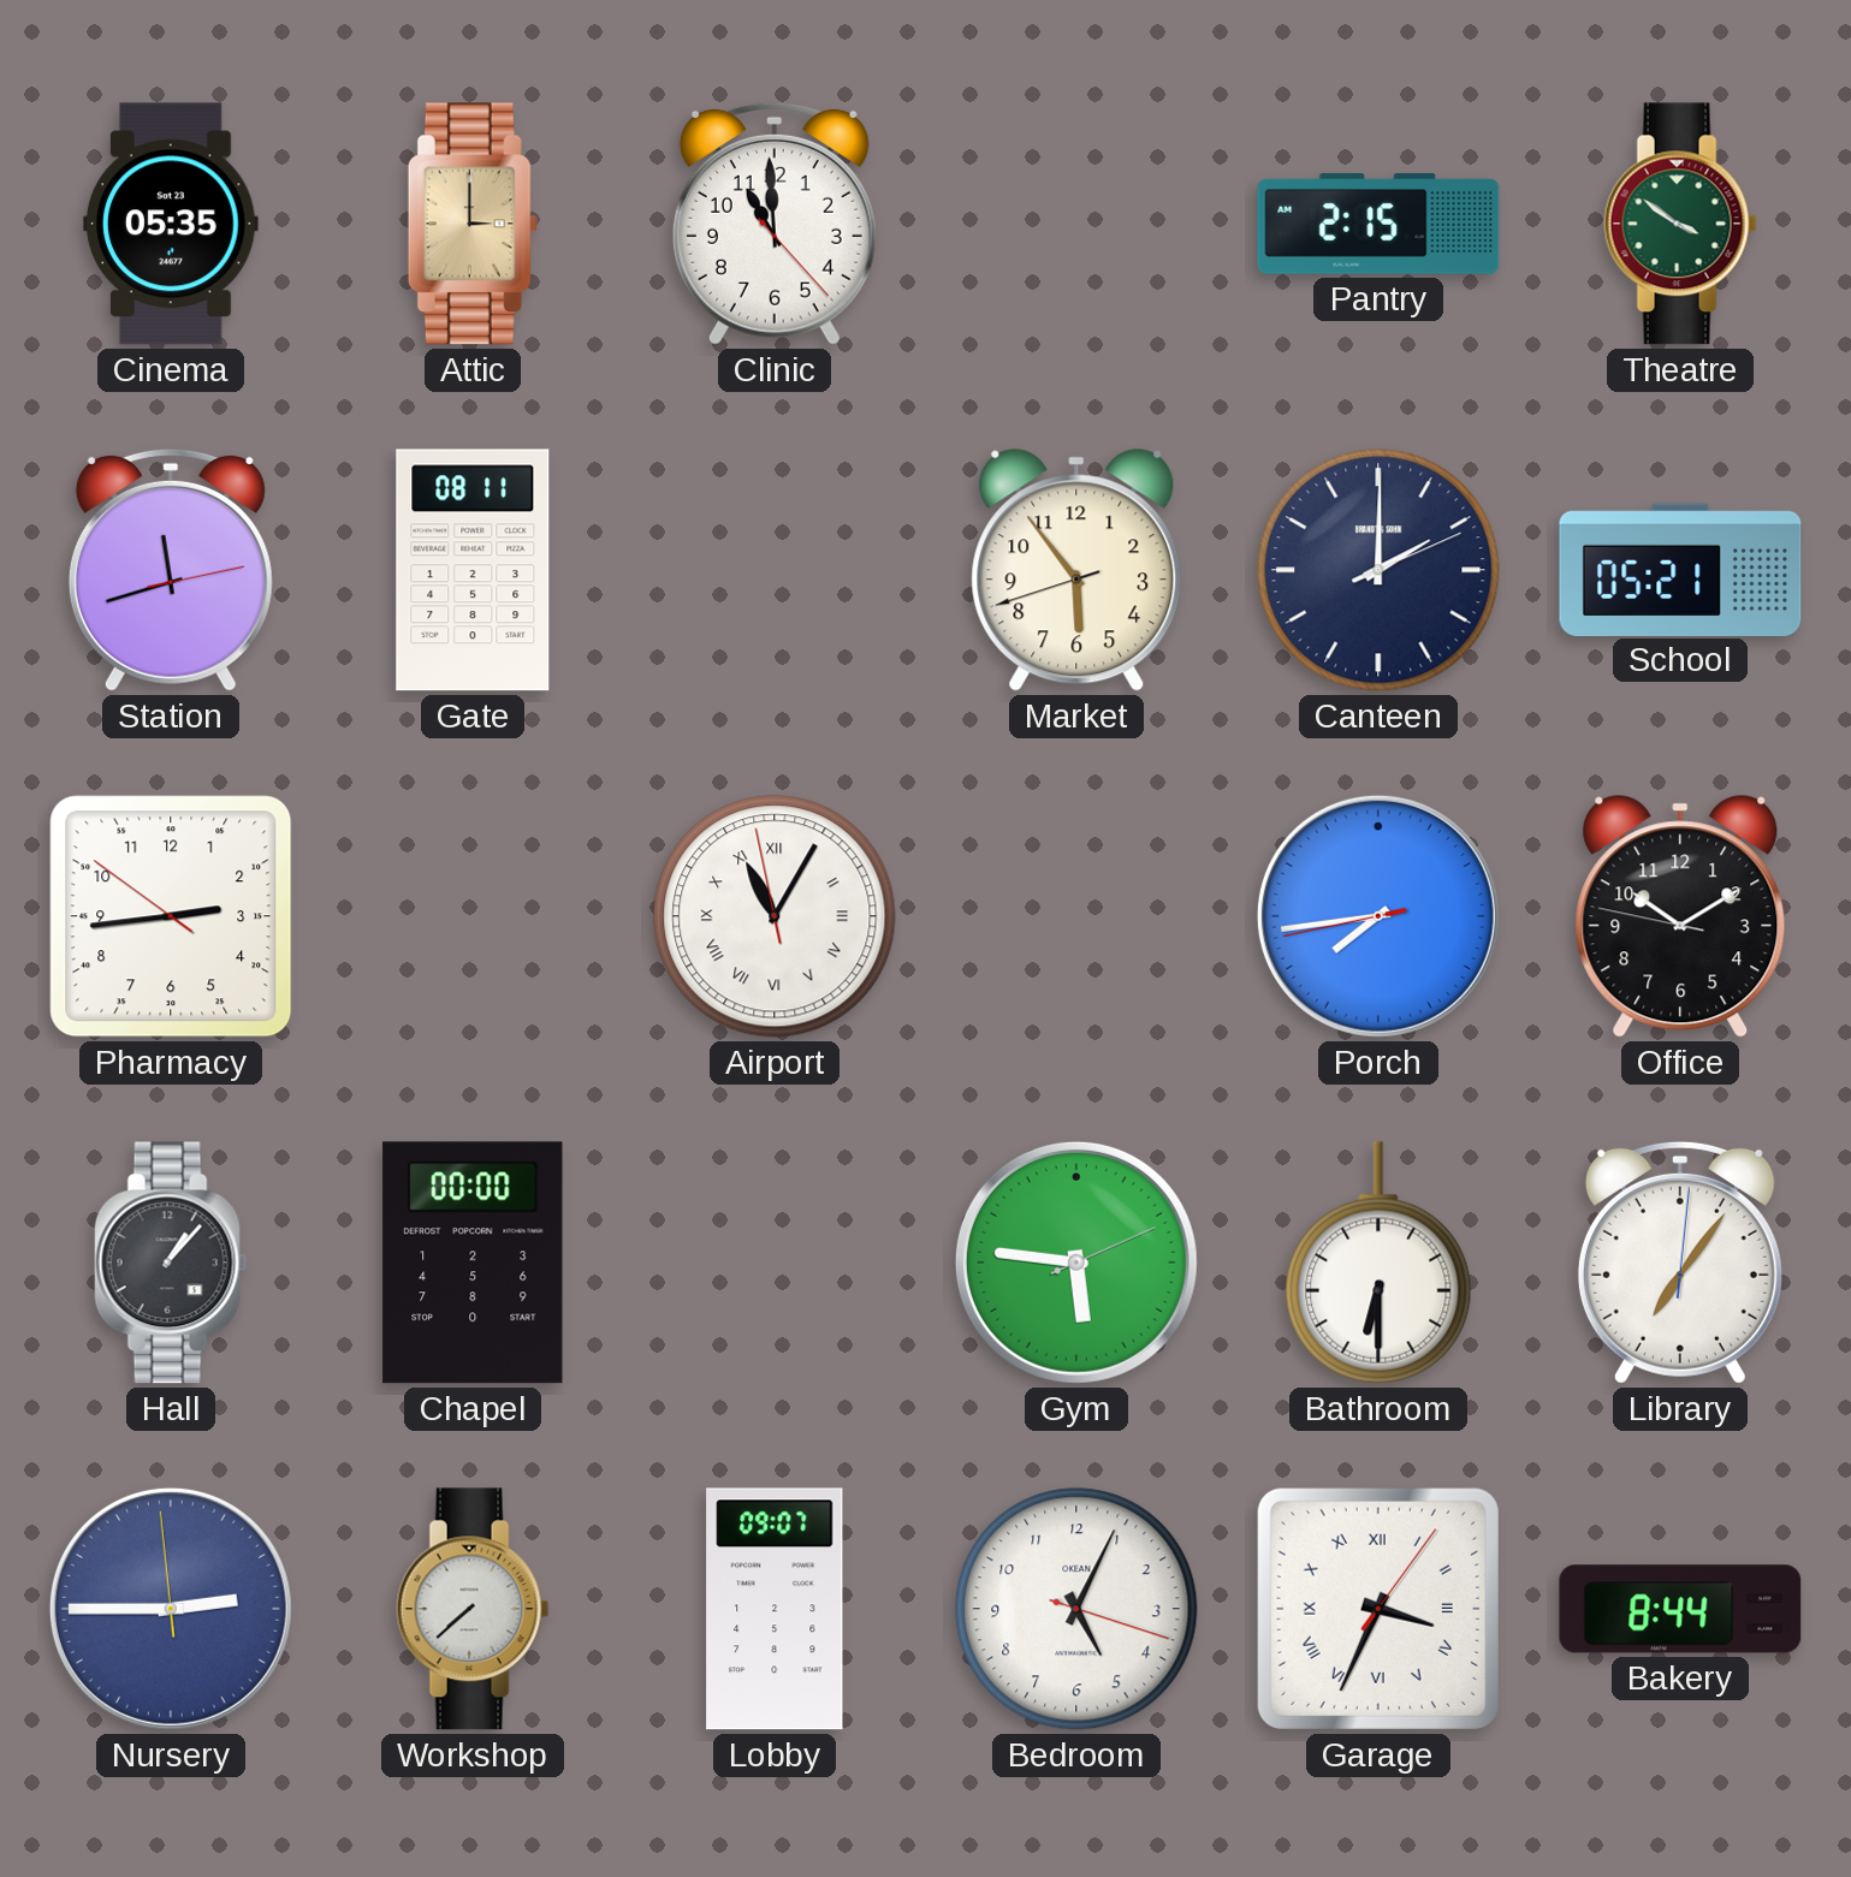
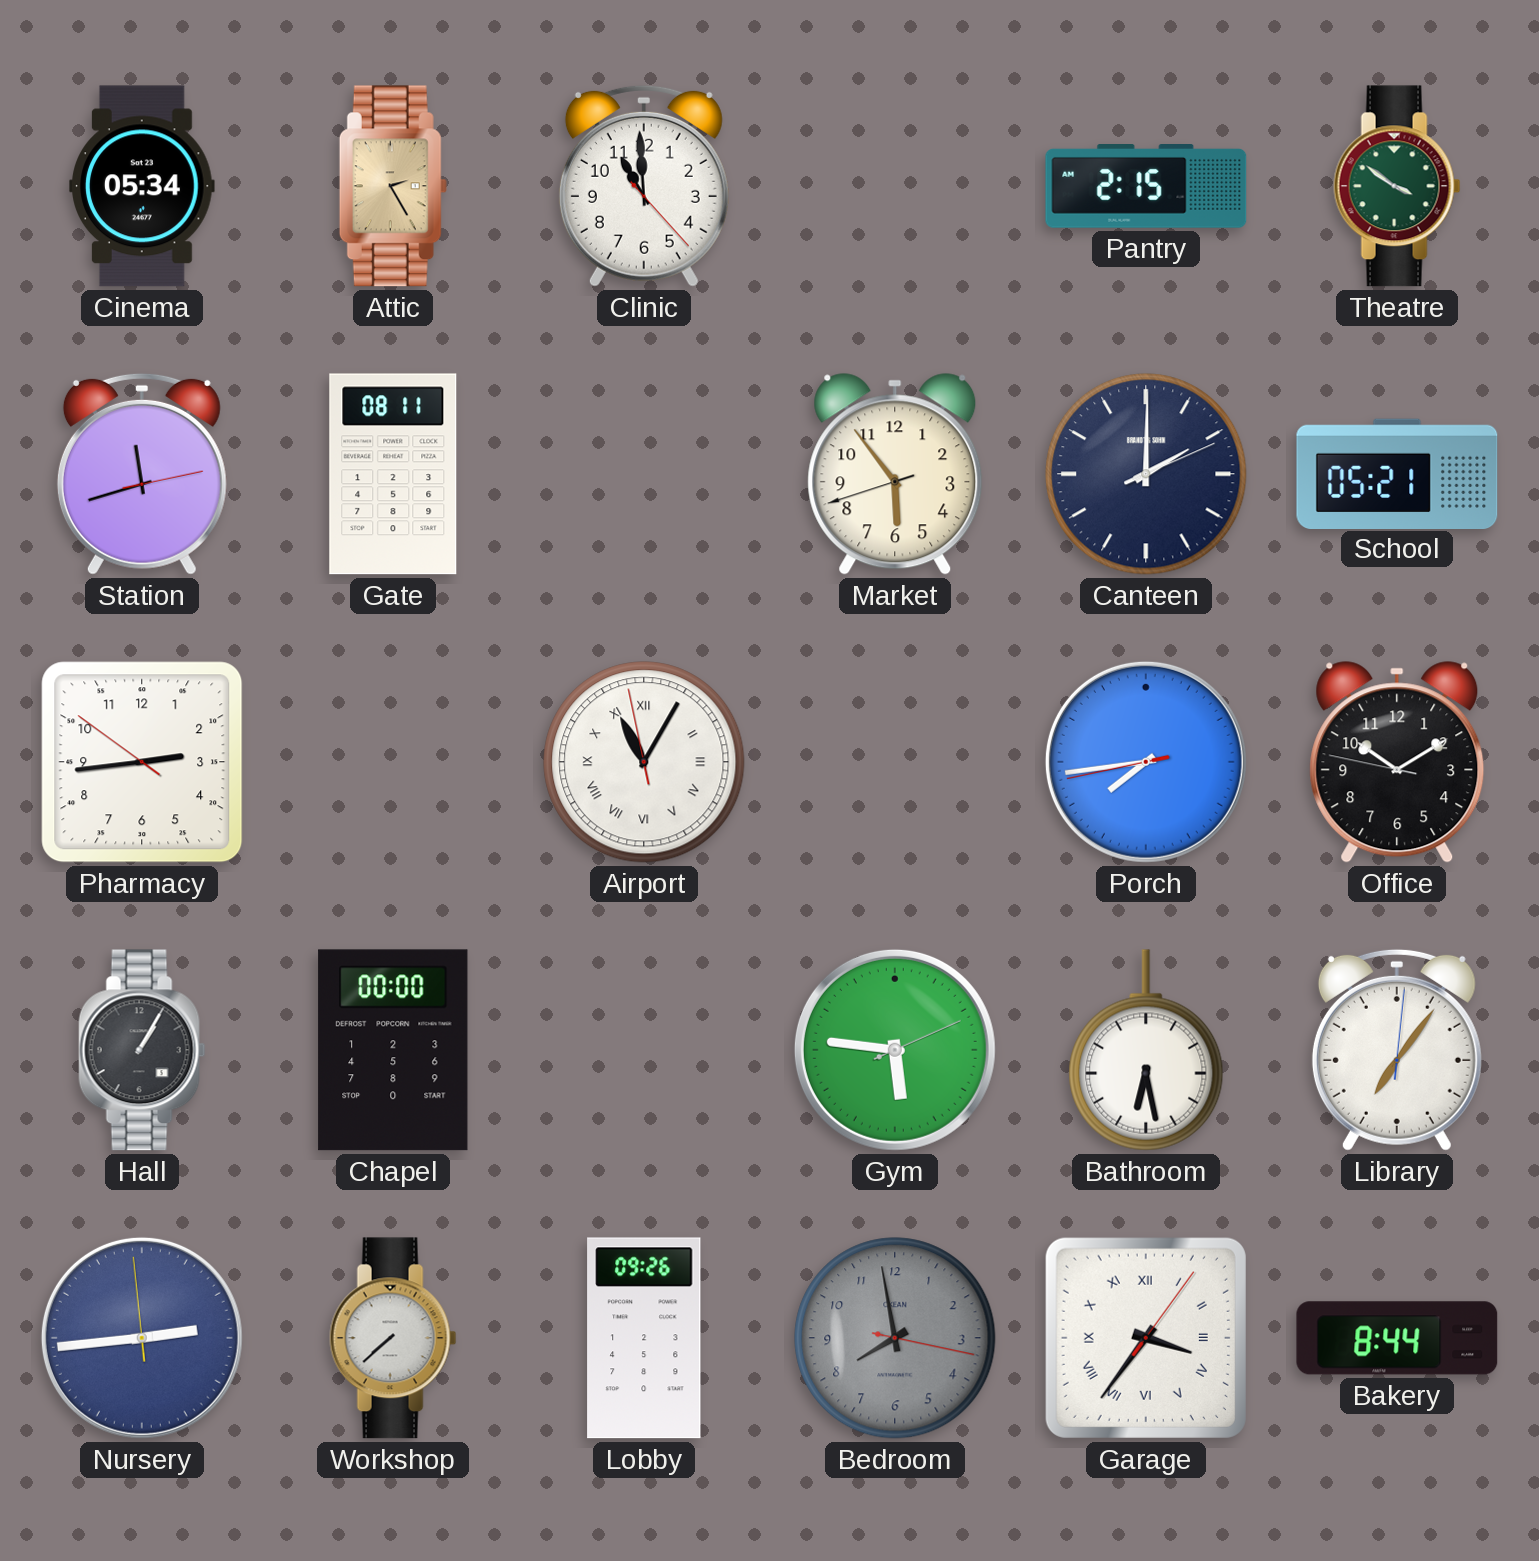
Cinema: 05:35 -> 05:34
Attic: 3:00 -> 2:25
Hall: 1:07 -> 1:05
Bathroom: 6:30 -> 6:28
Nursery: 2:44 -> 2:43
Lobby: 09:07 -> 09:26
Bedroom: 5:04 -> 7:58
Bedroom dial: white -> grey
Garage: 3:34 -> 3:36
